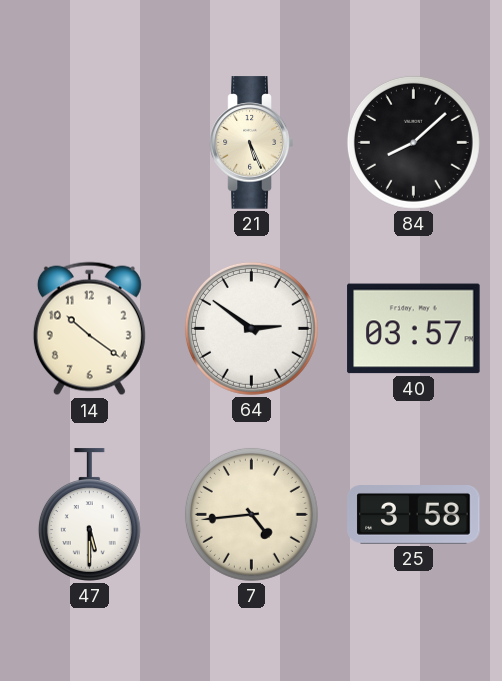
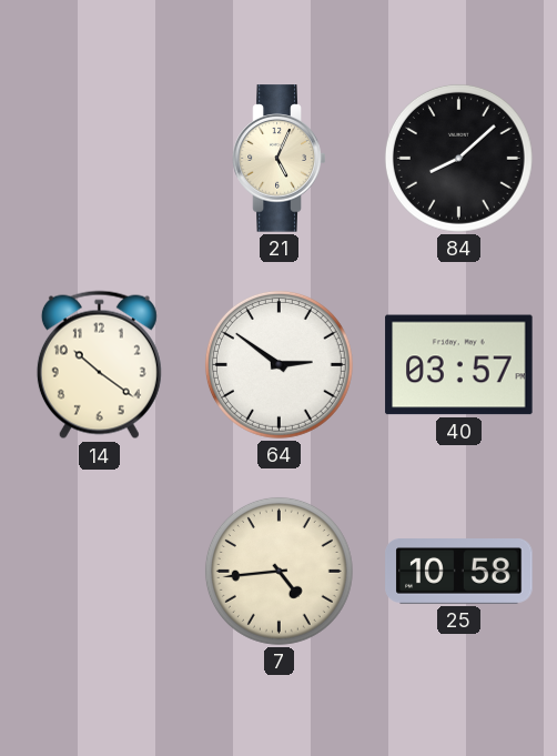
21: 5:26 -> 5:04
47: 5:30 -> none
25: 3:58 -> 10:58
